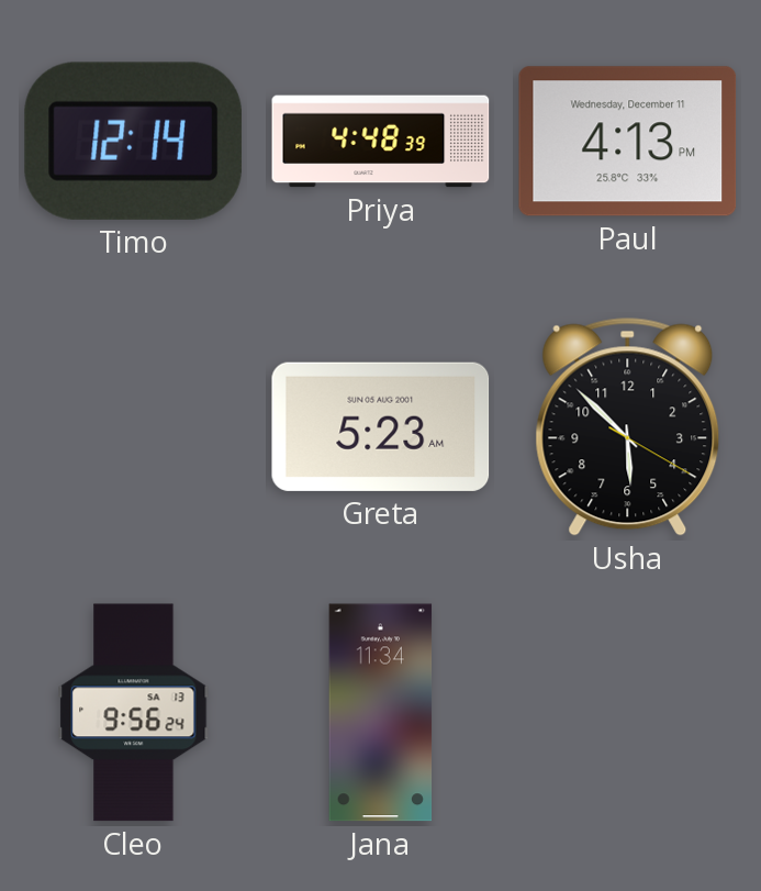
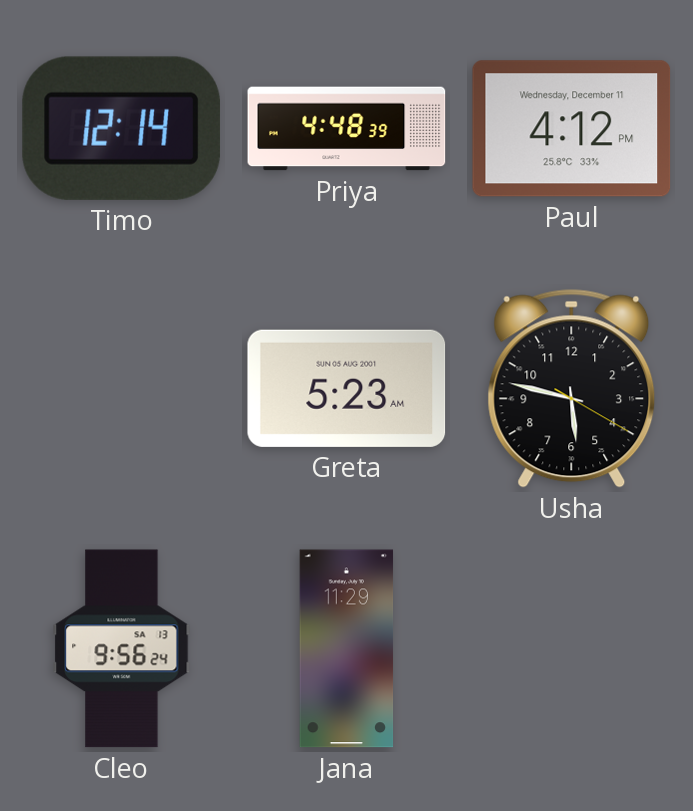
Paul: 4:13 -> 4:12
Usha: 5:52 -> 5:47
Jana: 11:34 -> 11:29
